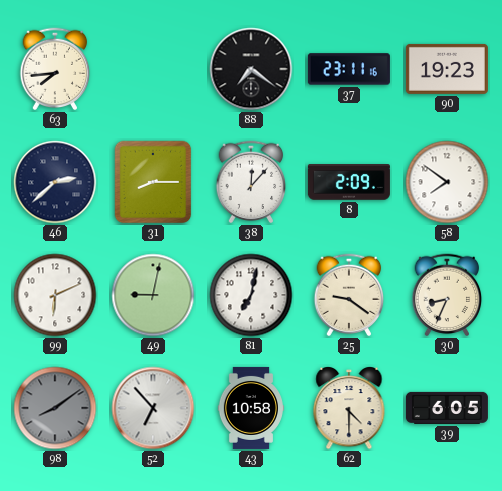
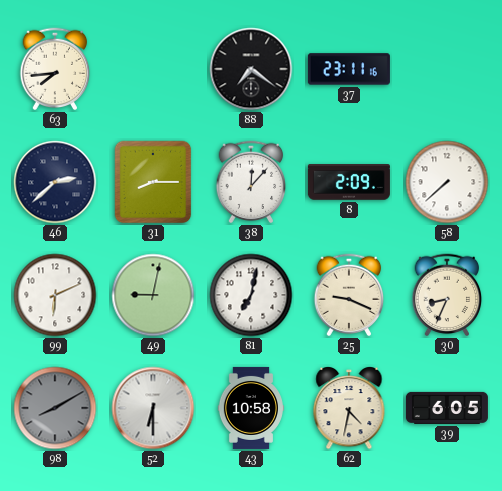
90: 19:23 -> none
58: 7:51 -> 7:38
25: 9:21 -> 9:19
98: 8:09 -> 8:10
52: 6:53 -> 6:30
62: 4:30 -> 4:32
